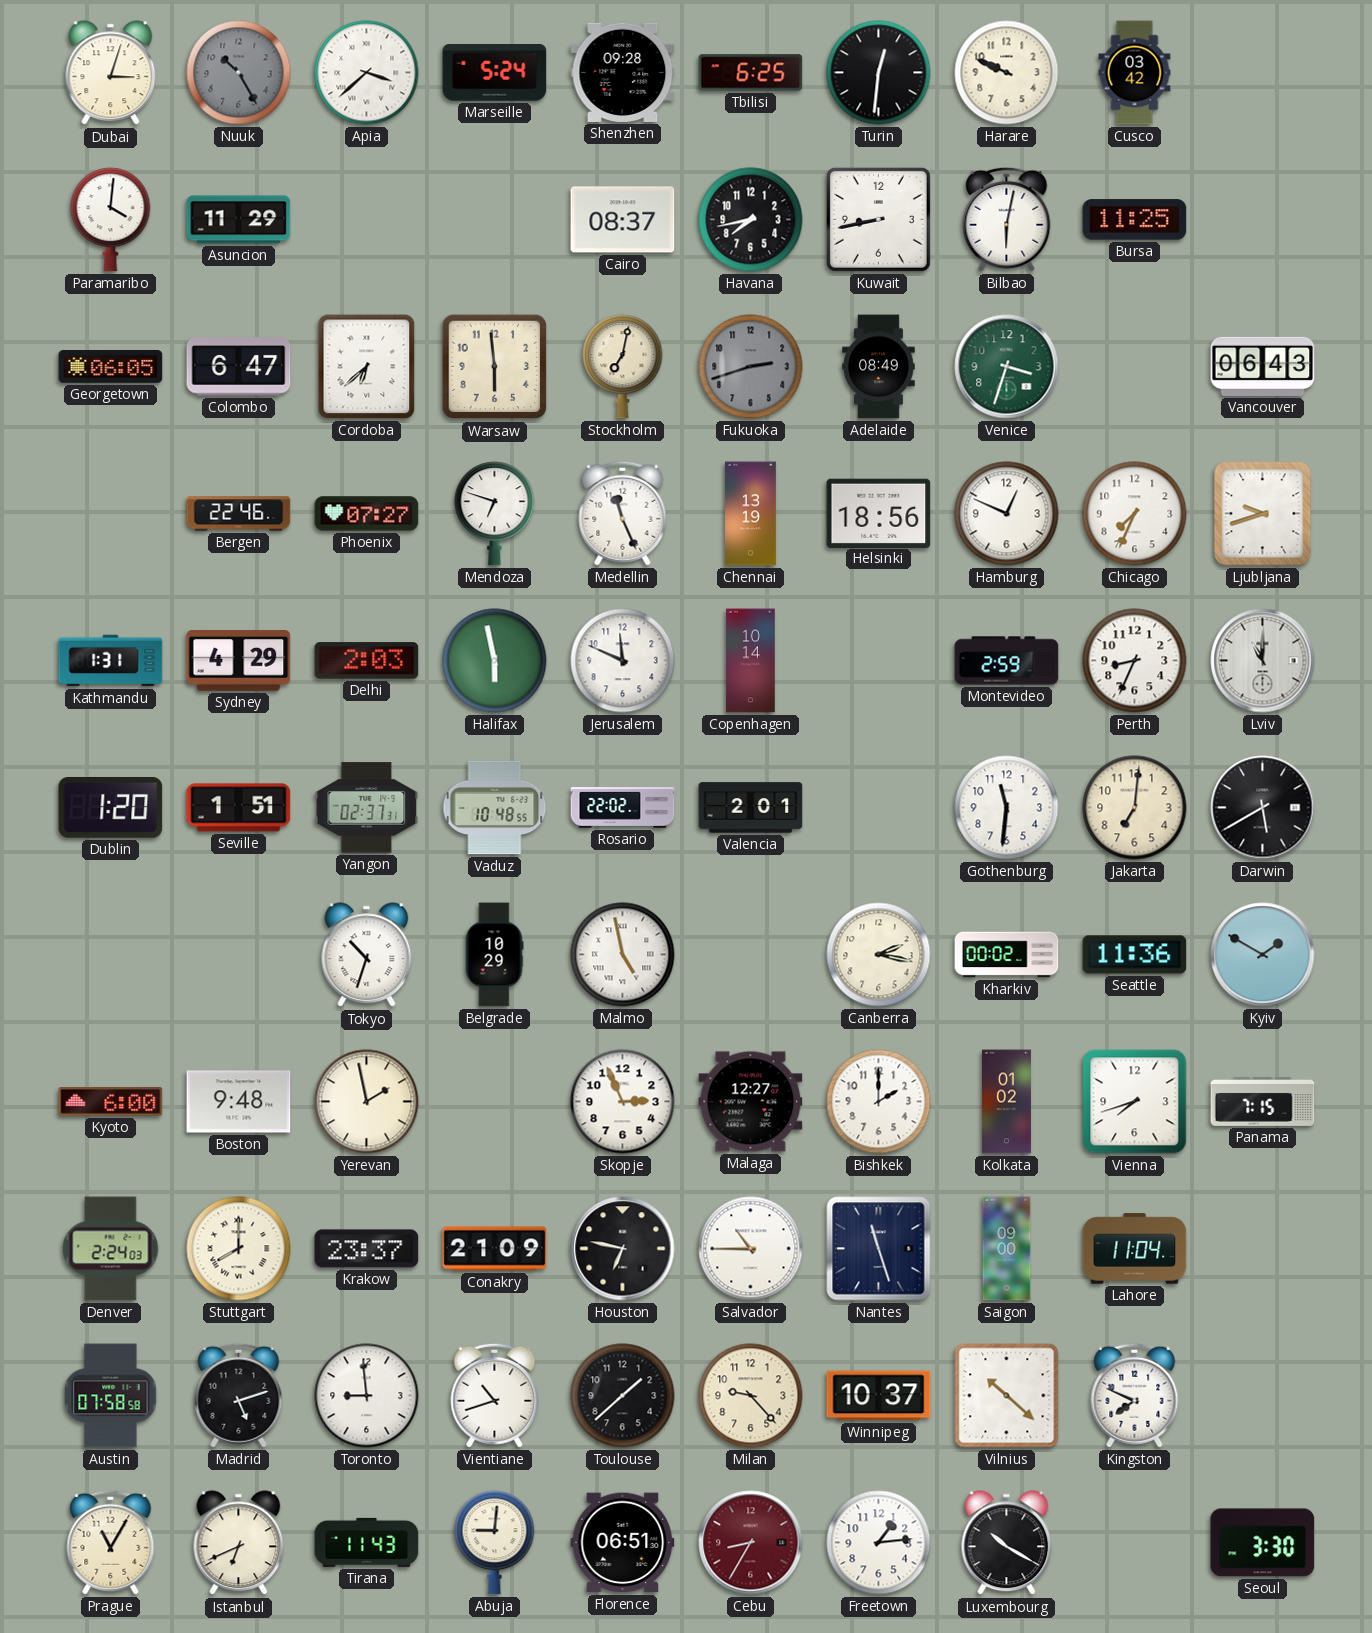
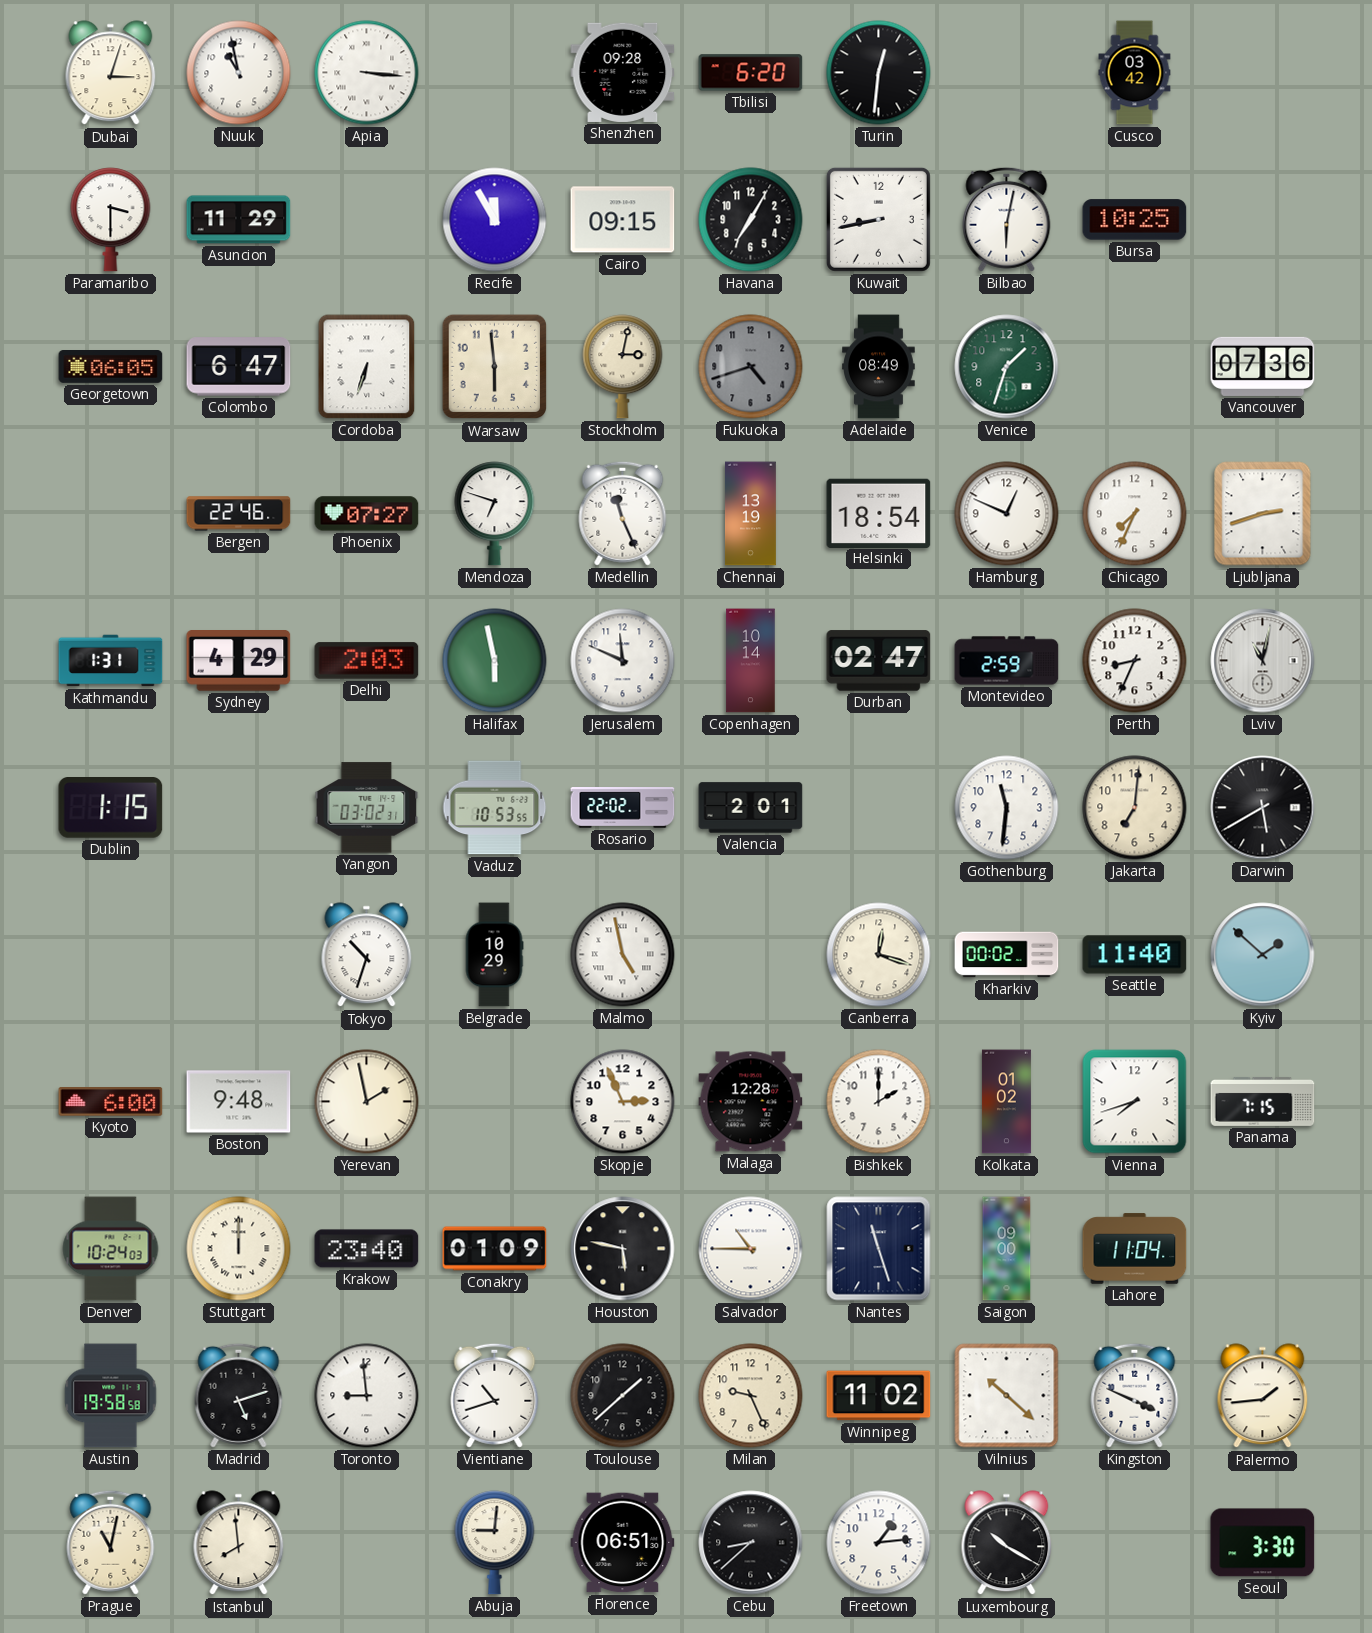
Nuuk: 10:25 -> 10:58
Nuuk dial: grey -> white
Apia: 3:38 -> 3:16
Marseille: 5:24 -> none
Tbilisi: 6:25 -> 6:20
Harare: 9:49 -> none
Paramaribo: 4:01 -> 3:30
Recife: none -> 11:55
Cairo: 08:37 -> 09:15
Havana: 7:43 -> 7:05
Bursa: 11:25 -> 10:25
Cordoba: 6:38 -> 6:33
Stockholm: 7:02 -> 3:02
Fukuoka: 2:42 -> 4:42
Venice: 3:33 -> 1:33
Vancouver: 06:43 -> 07:36
Helsinki: 18:56 -> 18:54
Ljubljana: 9:42 -> 2:42
Durban: none -> 02:47
Lviv: 11:00 -> 11:02
Dublin: 1:20 -> 1:15
Seville: 1:51 -> none
Yangon: 02:37 -> 03:02
Vaduz: 10:48 -> 10:53
Canberra: 2:17 -> 12:18
Seattle: 11:36 -> 11:40
Kyiv: 1:50 -> 1:52
Malaga: 12:27 -> 12:28
Denver: 2:24 -> 10:24
Stuttgart: 8:00 -> 12:00
Krakow: 23:37 -> 23:40
Conakry: 21:09 -> 01:09
Houston: 6:47 -> 5:47
Austin: 07:58 -> 19:58
Milan: 9:23 -> 9:26
Winnipeg: 10:37 -> 11:02
Kingston: 7:49 -> 3:49
Palermo: none -> 1:44
Prague: 11:05 -> 11:02
Istanbul: 6:41 -> 7:59
Tirana: 11:43 -> none
Cebu: 8:35 -> 8:38
Cebu dial: burgundy -> black
